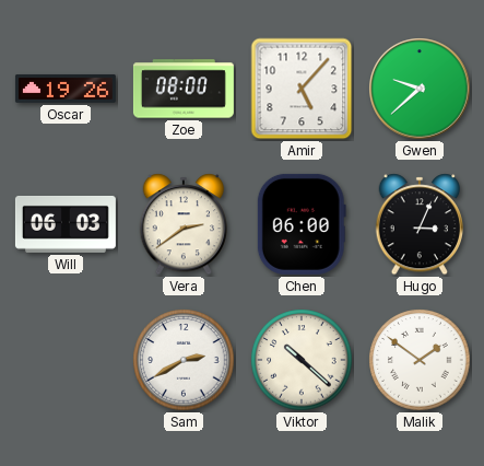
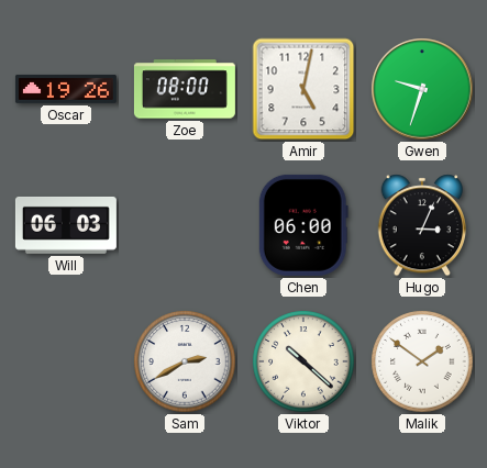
Amir: 5:07 -> 5:02
Gwen: 9:38 -> 9:33
Vera: 2:39 -> none
